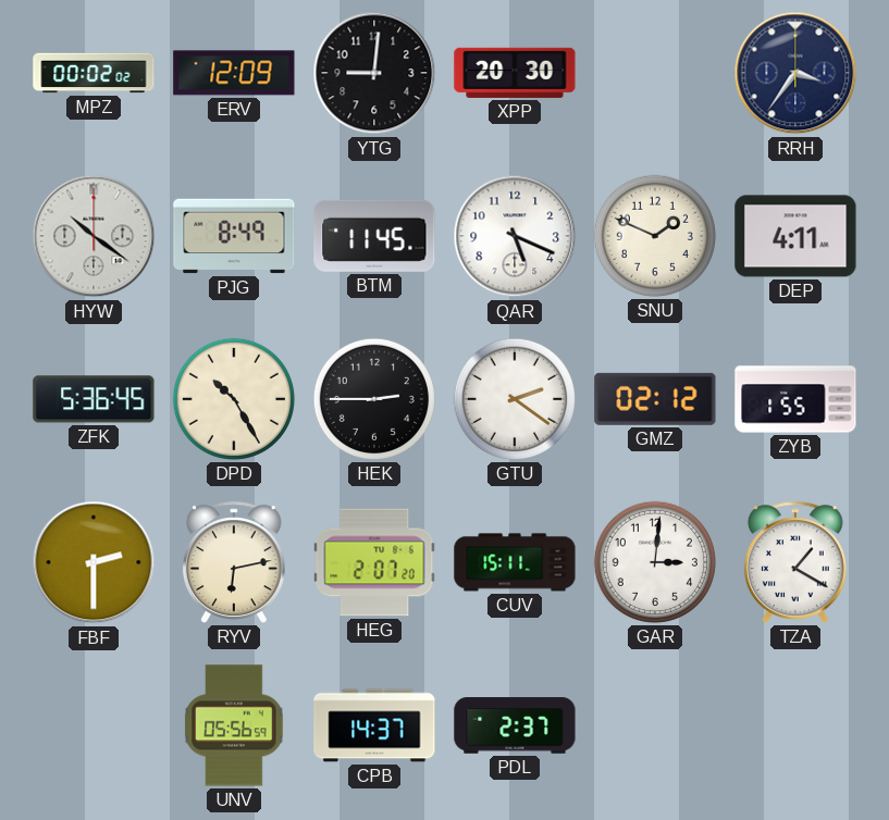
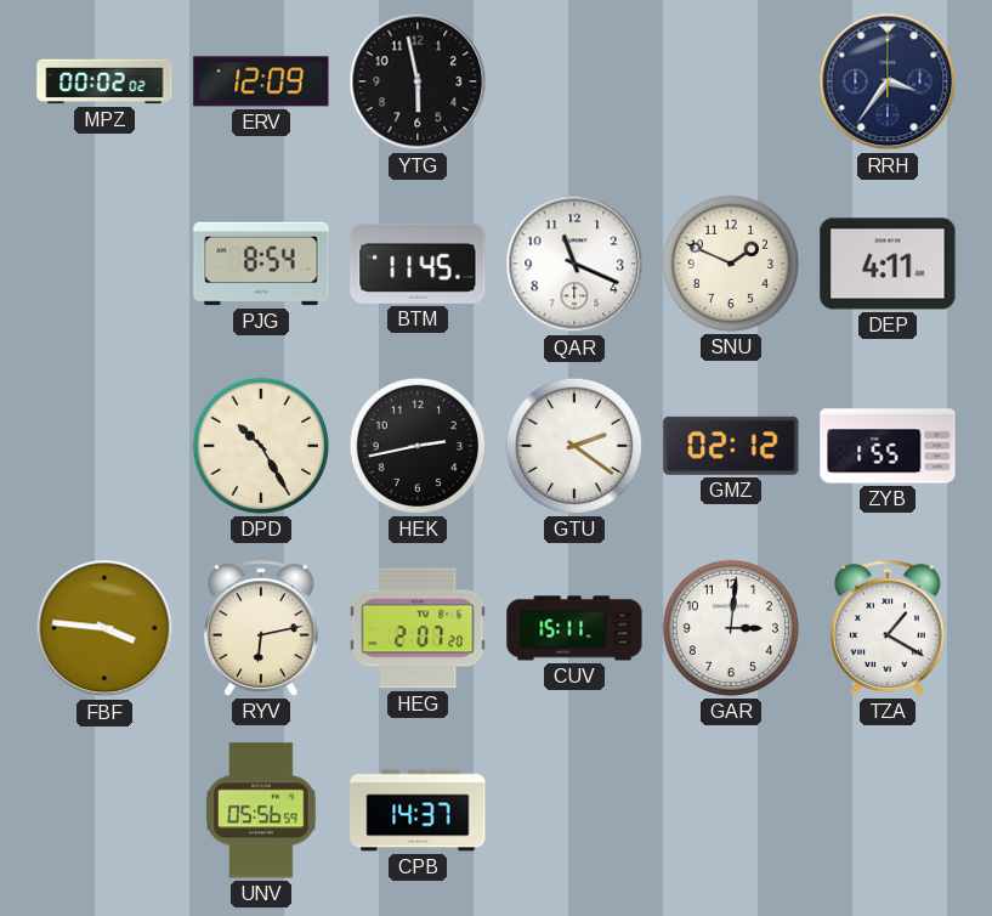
YTG: 9:01 -> 5:58
XPP: 20:30 -> none
HYW: 10:21 -> none
PJG: 8:49 -> 8:54
QAR: 5:19 -> 11:19
ZFK: 5:36 -> none
HEK: 2:45 -> 2:43
FBF: 2:30 -> 3:46
PDL: 2:37 -> none
